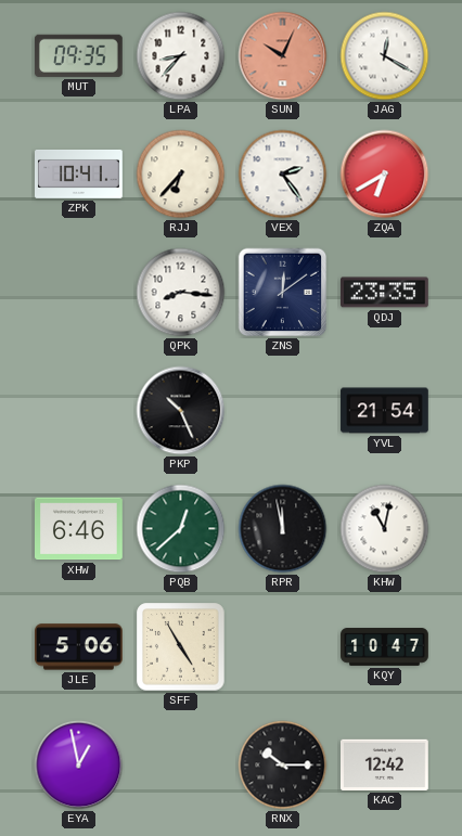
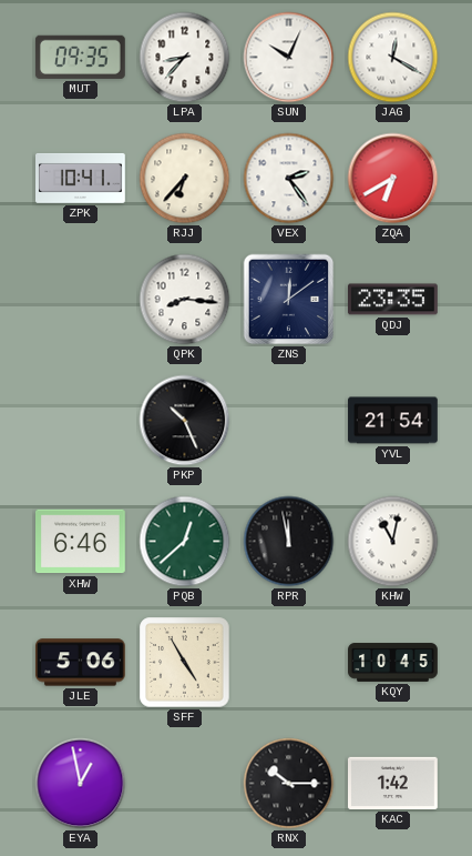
SUN dial: salmon -> white
KQY: 10:47 -> 10:45
KAC: 12:42 -> 1:42
